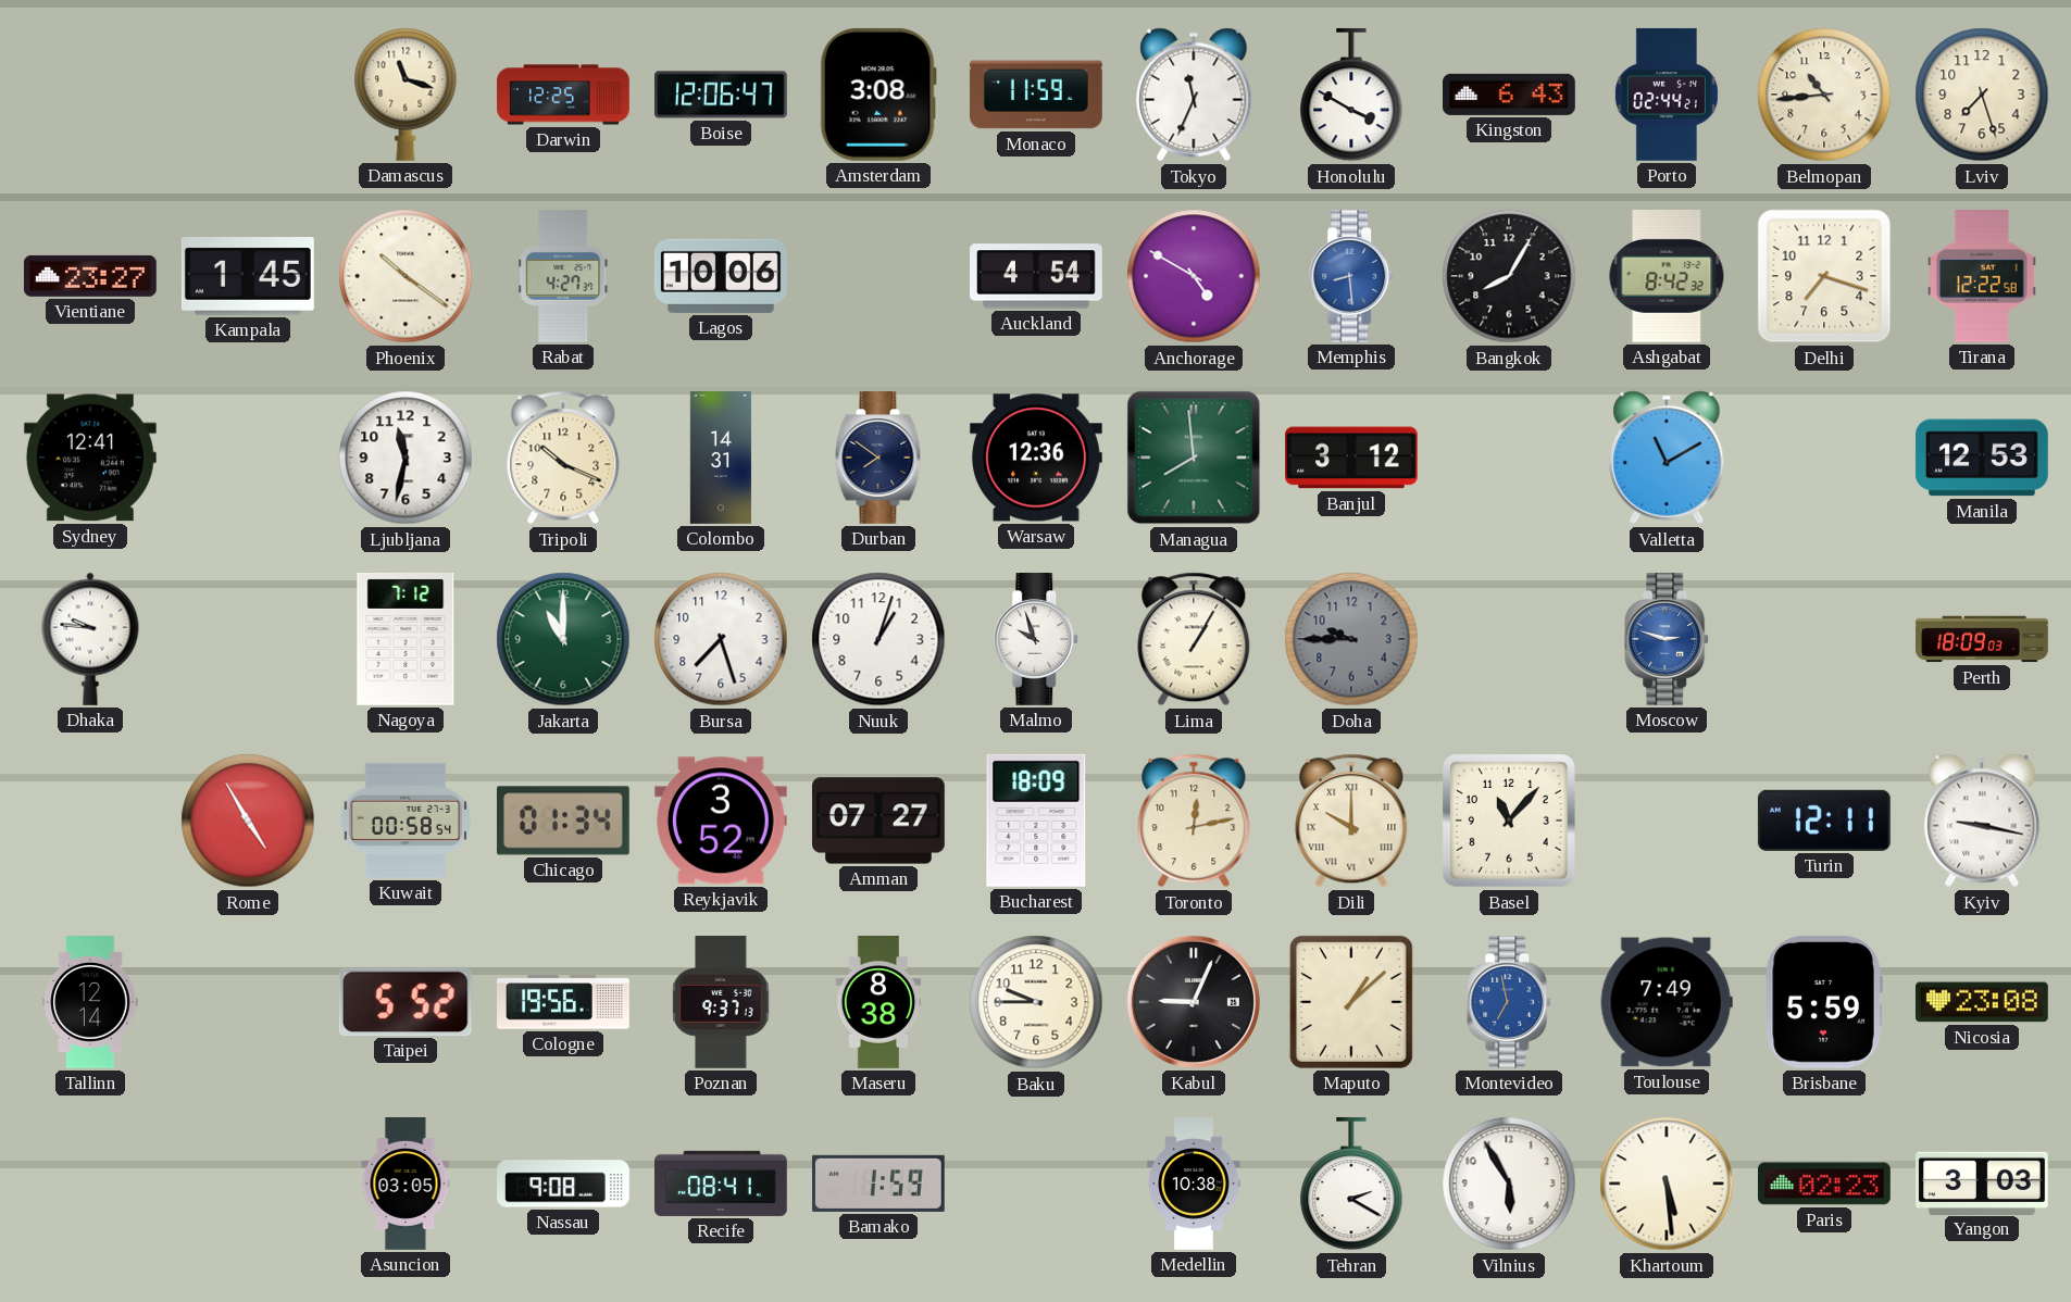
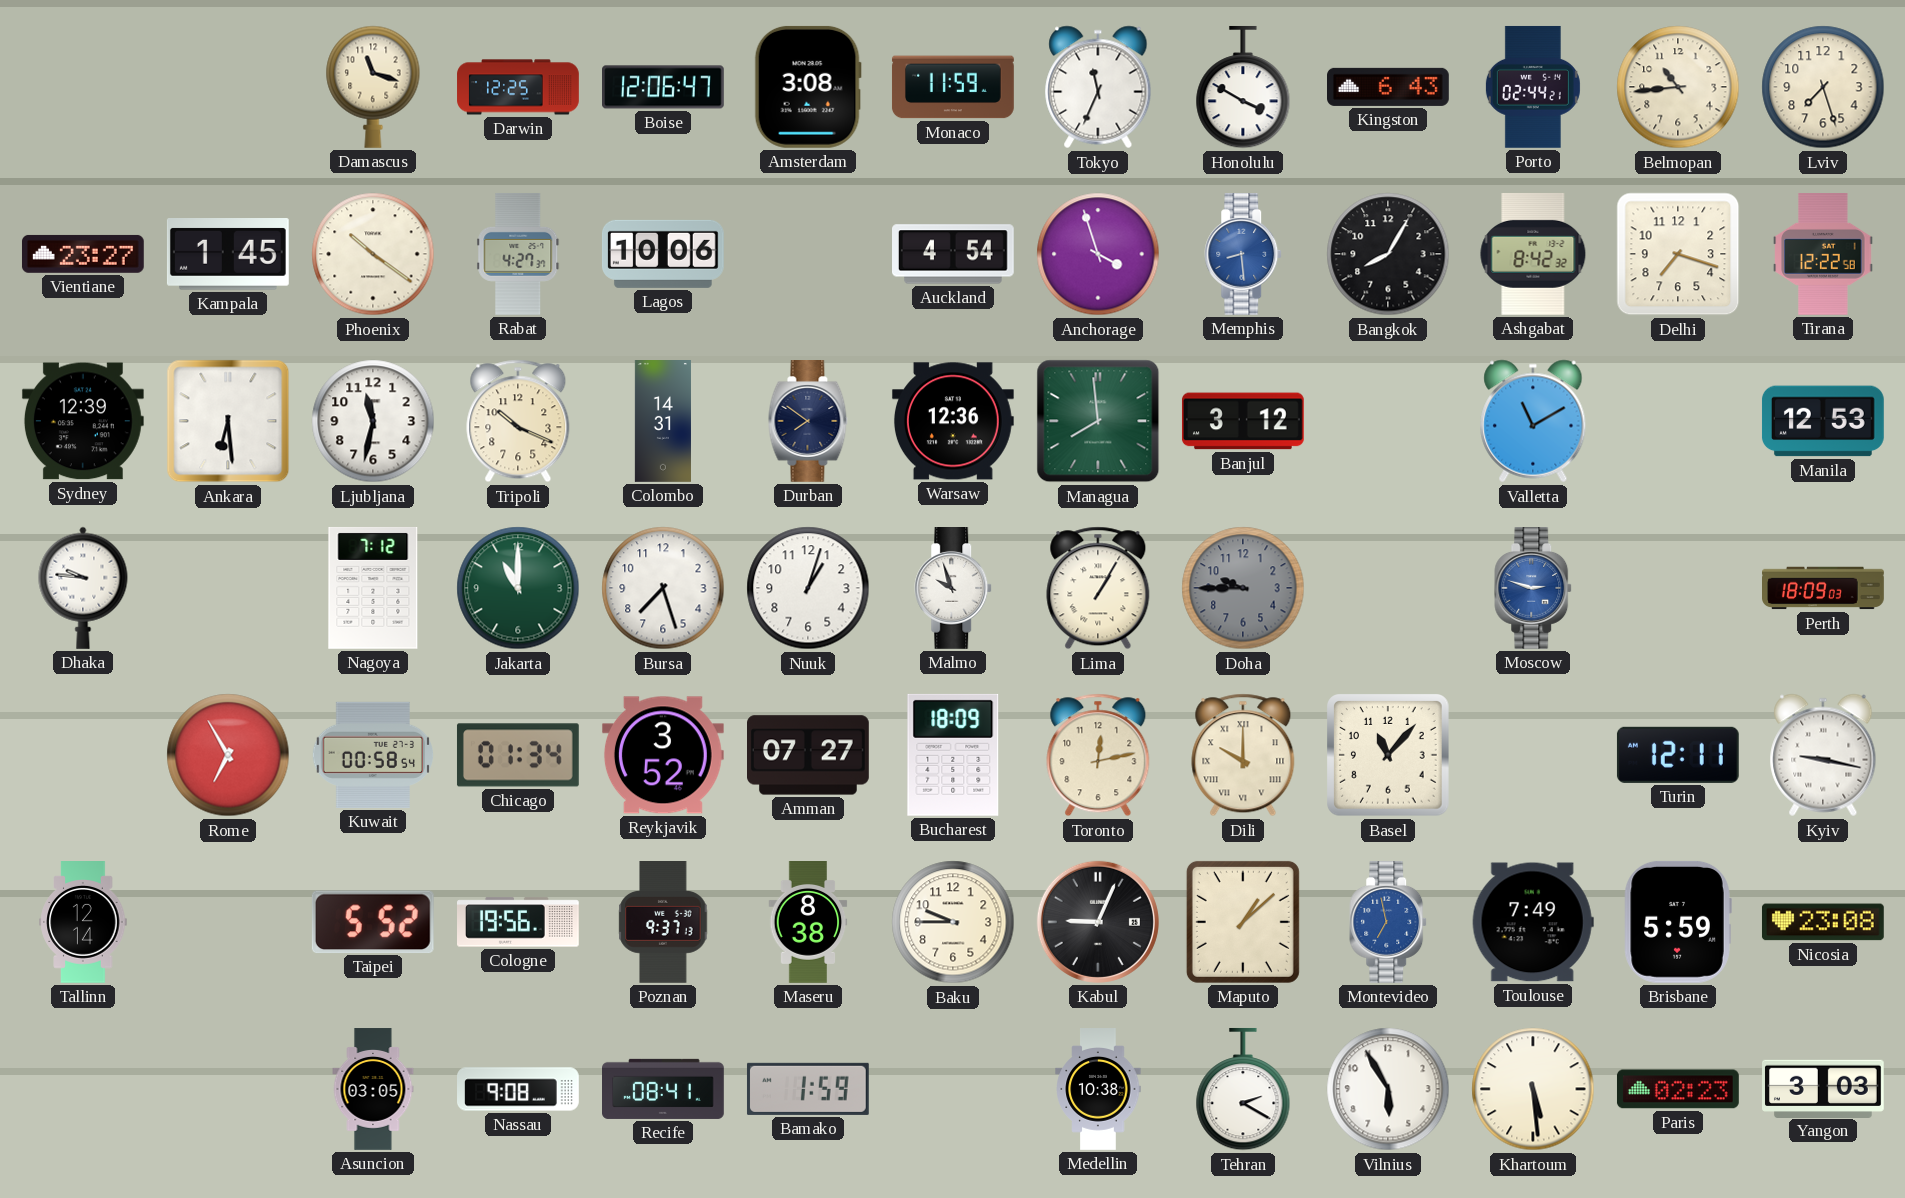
Anchorage: 4:50 -> 3:57
Sydney: 12:41 -> 12:39
Ankara: none -> 6:29
Rome: 4:55 -> 6:55
